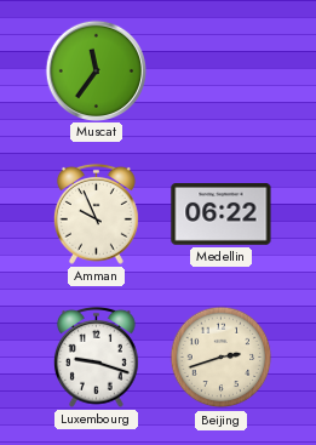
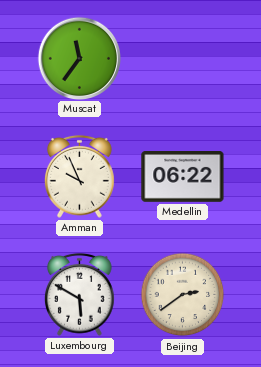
Luxembourg: 9:18 -> 5:50
Beijing: 2:42 -> 2:39
